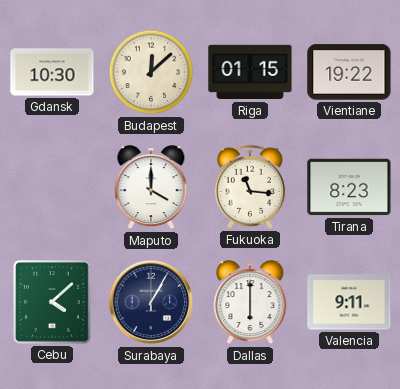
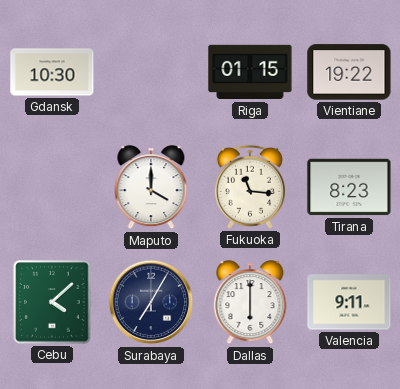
Budapest: 12:08 -> none
Surabaya: 1:05 -> 7:05
